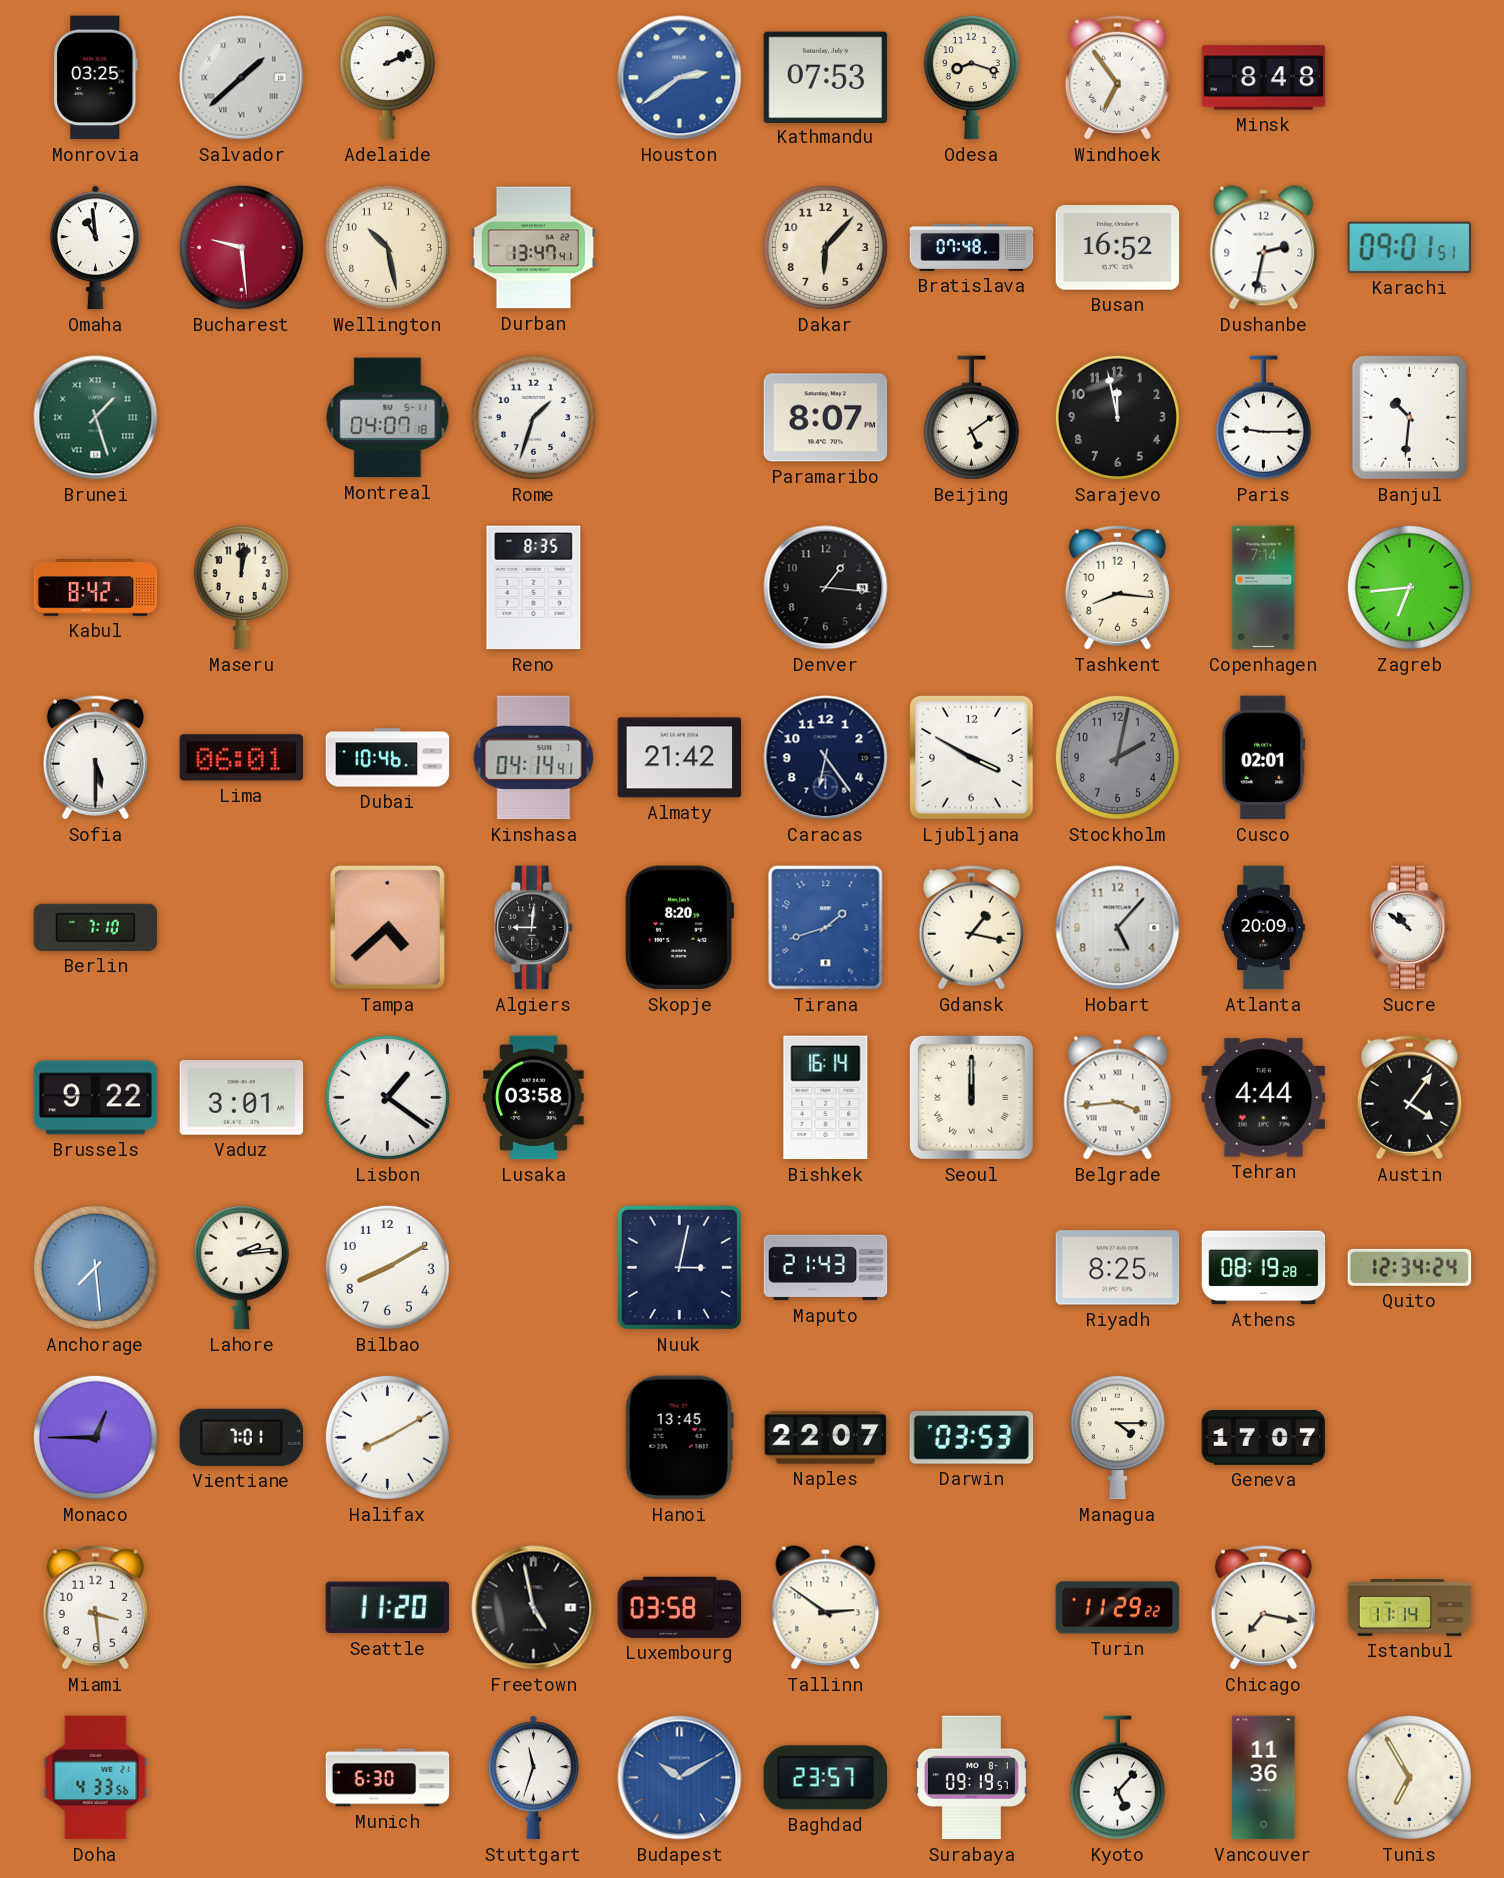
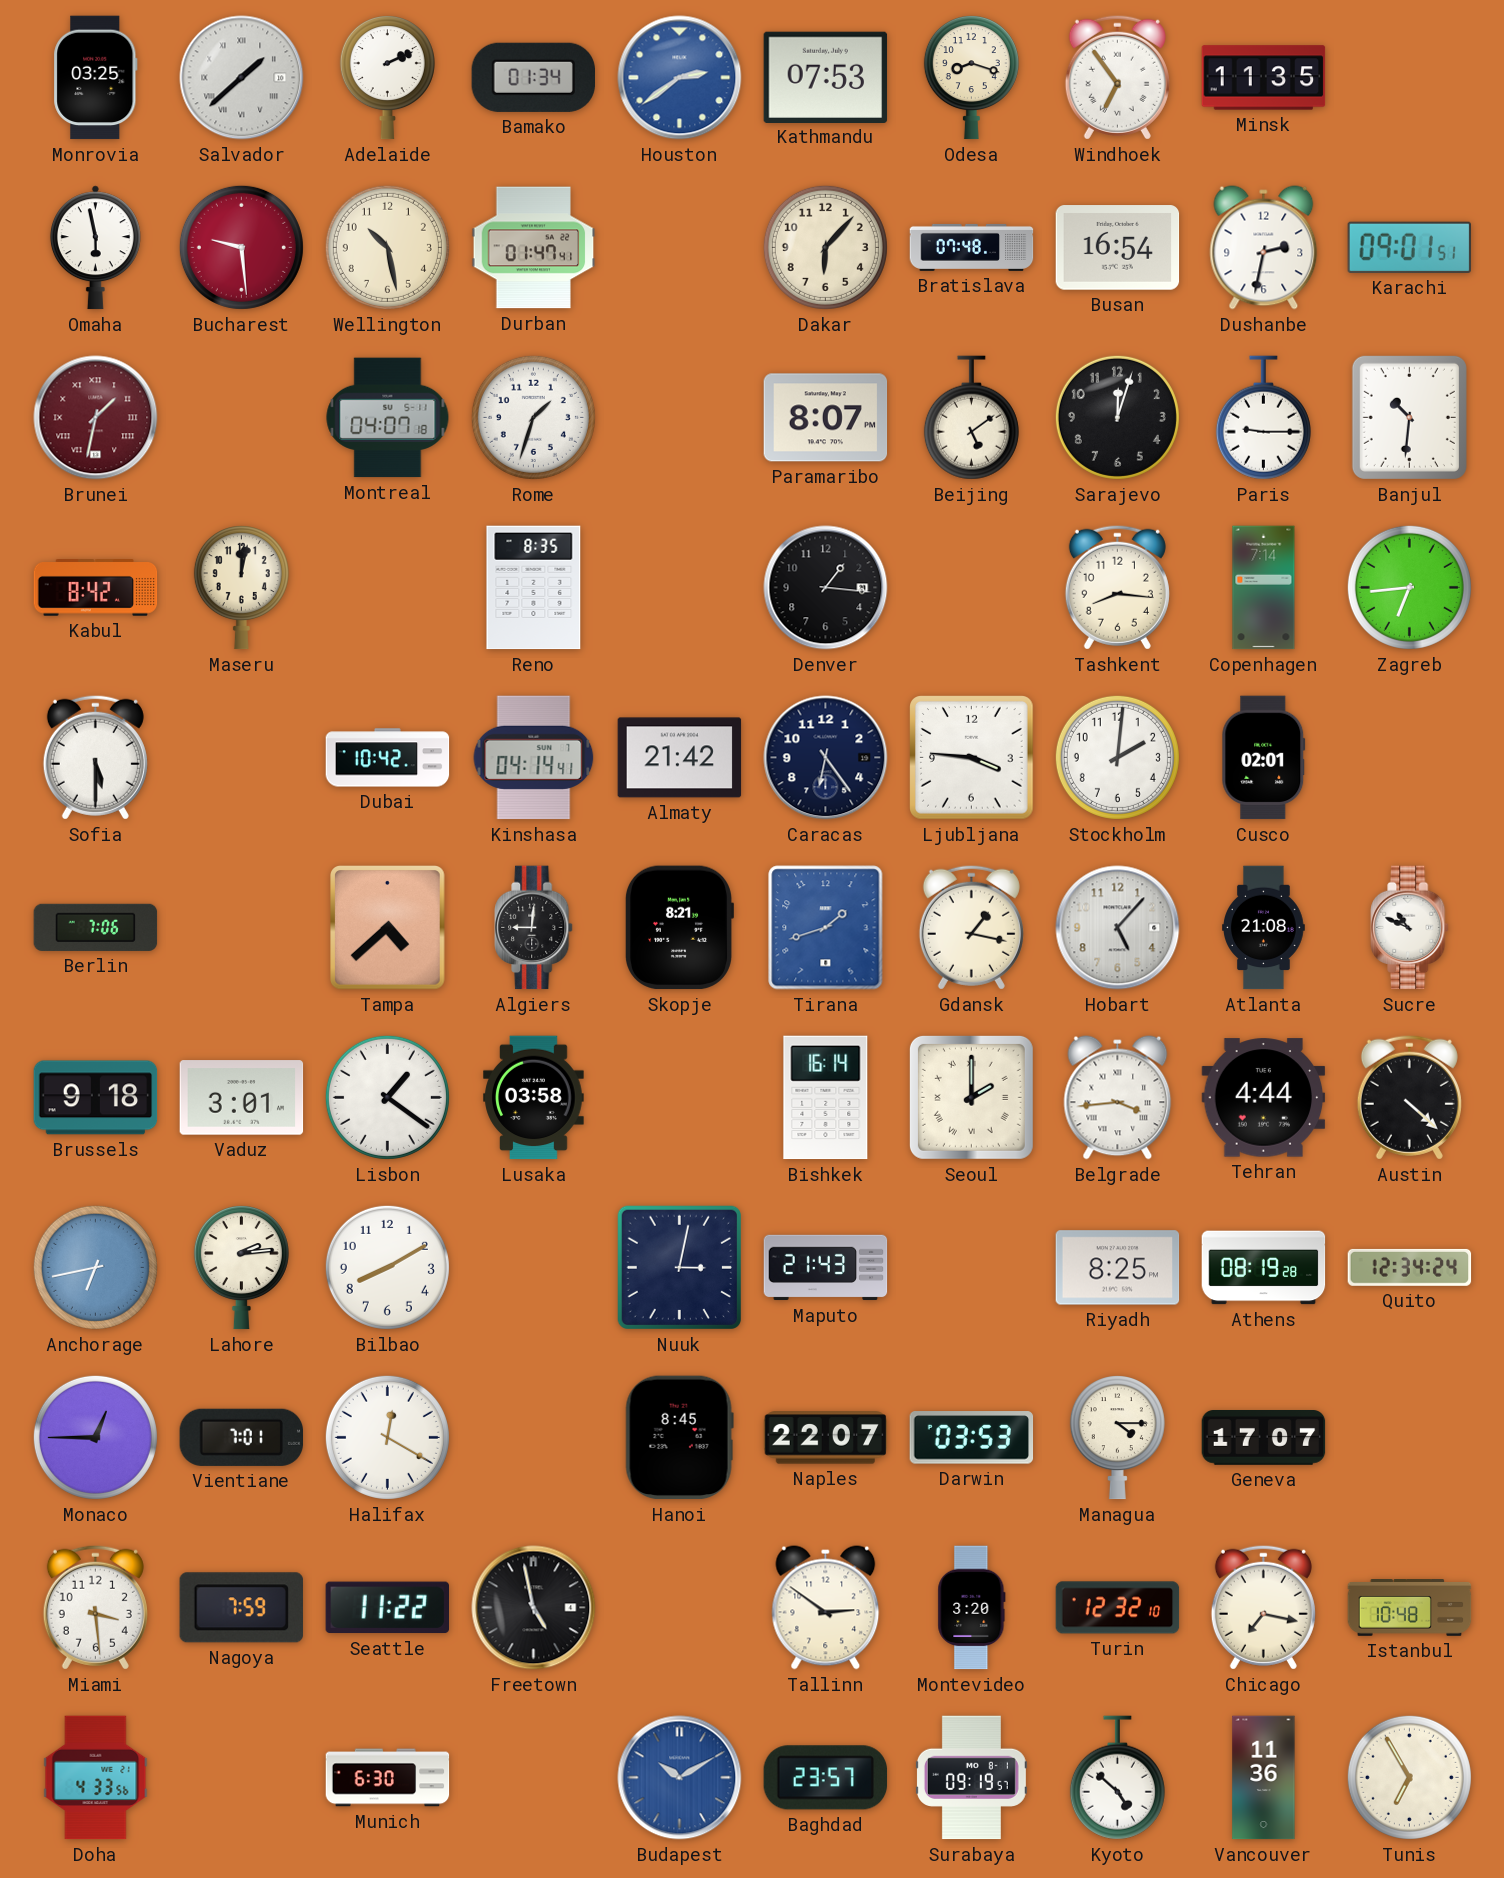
Bamako: none -> 01:34
Minsk: 8:48 -> 11:35
Omaha: 10:59 -> 5:58
Durban: 13:47 -> 01:47
Busan: 16:52 -> 16:54
Brunei: 1:27 -> 1:32
Brunei dial: green -> burgundy
Sarajevo: 11:58 -> 12:03
Lima: 06:01 -> none
Dubai: 10:46 -> 10:42
Ljubljana: 3:50 -> 3:46
Stockholm: 2:02 -> 2:01
Stockholm dial: grey -> white
Berlin: 7:10 -> 7:06
Skopje: 8:20 -> 8:21
Atlanta: 20:09 -> 21:08
Sucre: 10:51 -> 10:49
Brussels: 9:22 -> 9:18
Seoul: 12:00 -> 2:00
Austin: 4:06 -> 4:22
Anchorage: 7:29 -> 6:43
Halifax: 8:10 -> 12:20
Hanoi: 13:45 -> 8:45
Nagoya: none -> 7:59
Seattle: 11:20 -> 11:22
Luxembourg: 03:58 -> none
Montevideo: none -> 3:20
Turin: 11:29 -> 12:32
Istanbul: 11:14 -> 10:48
Stuttgart: 11:33 -> none
Kyoto: 5:07 -> 4:52
